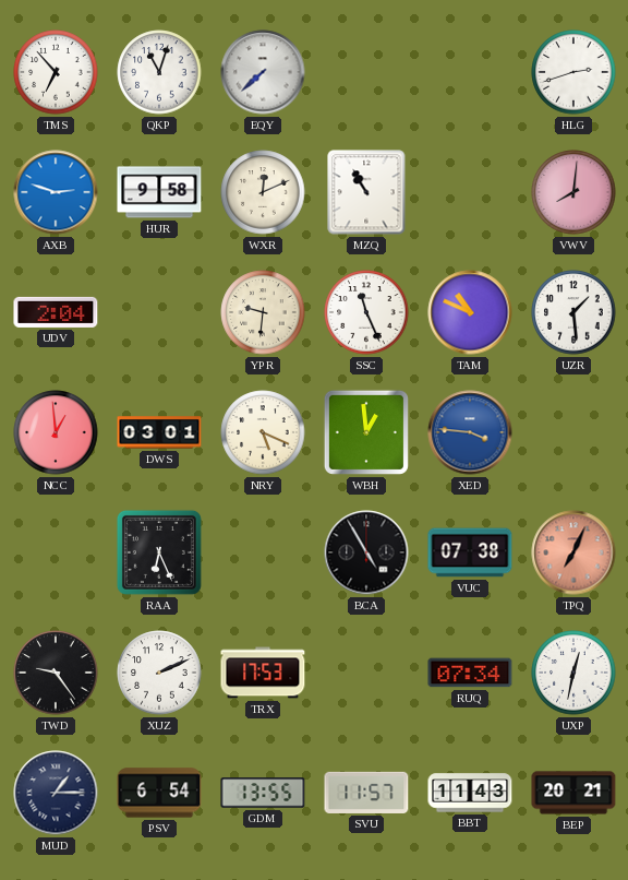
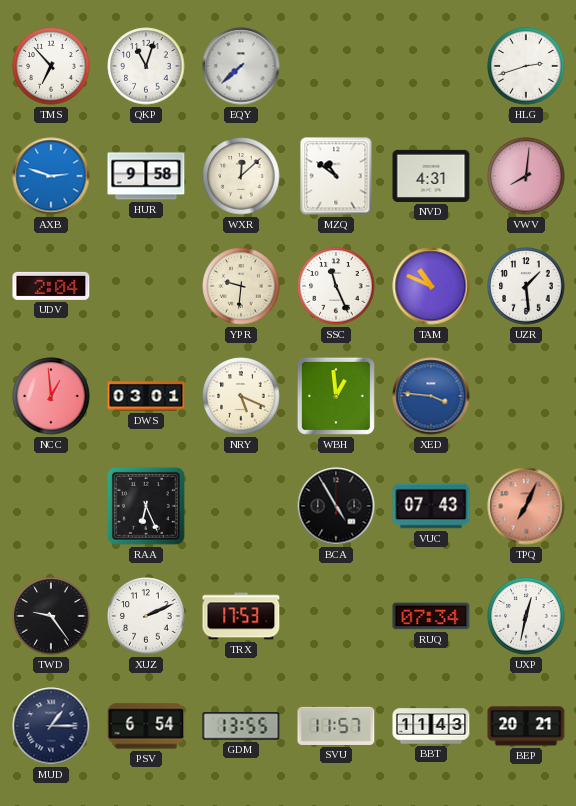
WXR: 12:11 -> 12:08
MZQ: 10:55 -> 10:51
NVD: none -> 4:31
VUC: 07:38 -> 07:43
